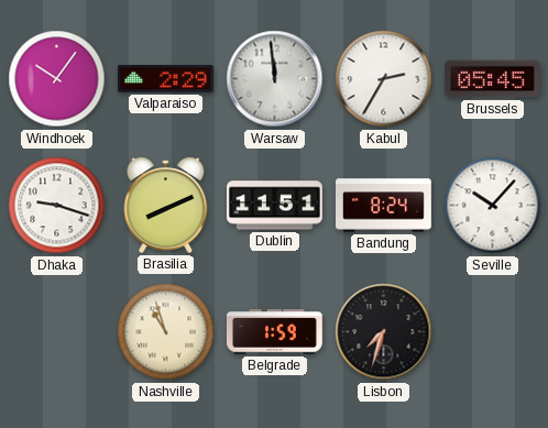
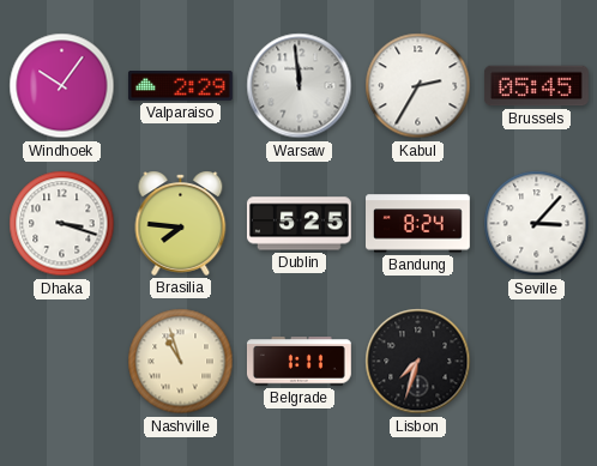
Dhaka: 9:18 -> 3:18
Brasilia: 8:11 -> 7:46
Dublin: 11:51 -> 5:25
Seville: 10:07 -> 3:07
Belgrade: 1:59 -> 1:11
